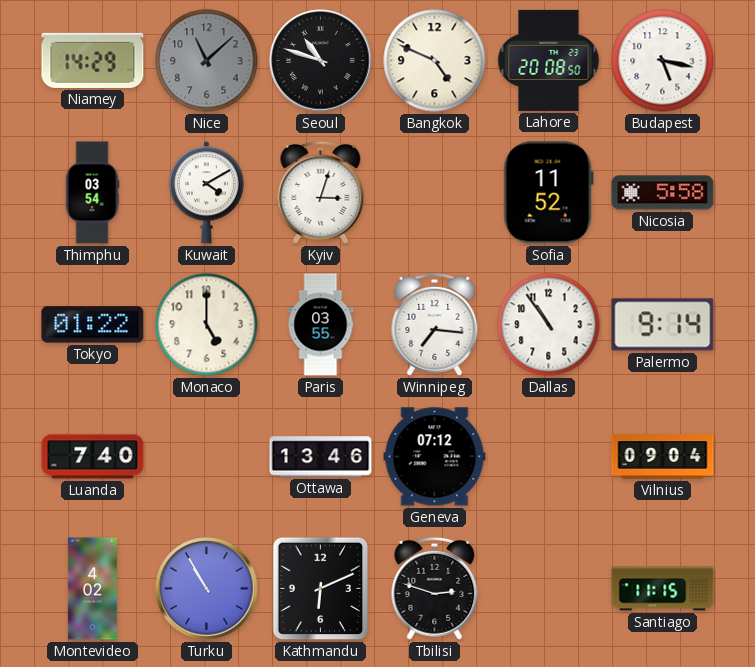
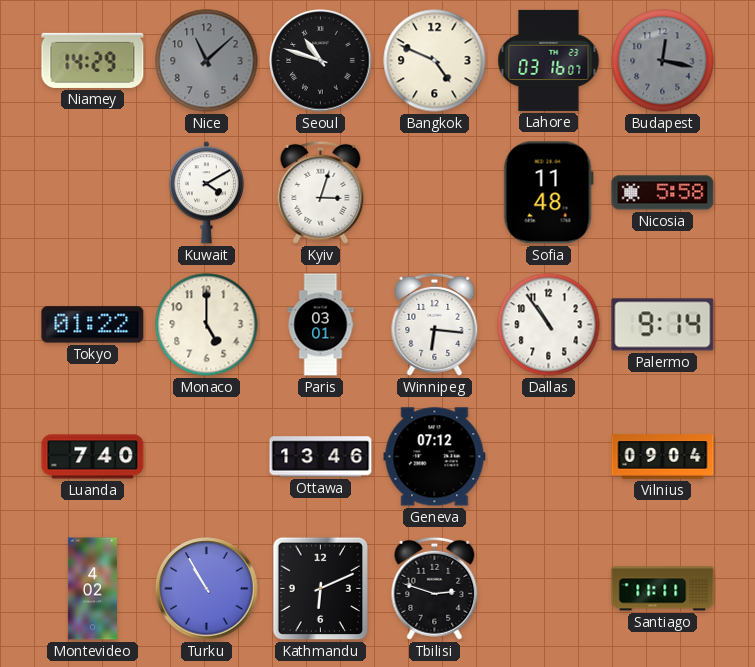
Lahore: 20:08 -> 03:16
Budapest: 5:17 -> 12:17
Budapest dial: white -> grey
Thimphu: 03:54 -> none
Sofia: 11:52 -> 11:48
Paris: 03:55 -> 03:01
Winnipeg: 7:16 -> 6:16
Santiago: 11:15 -> 11:11
